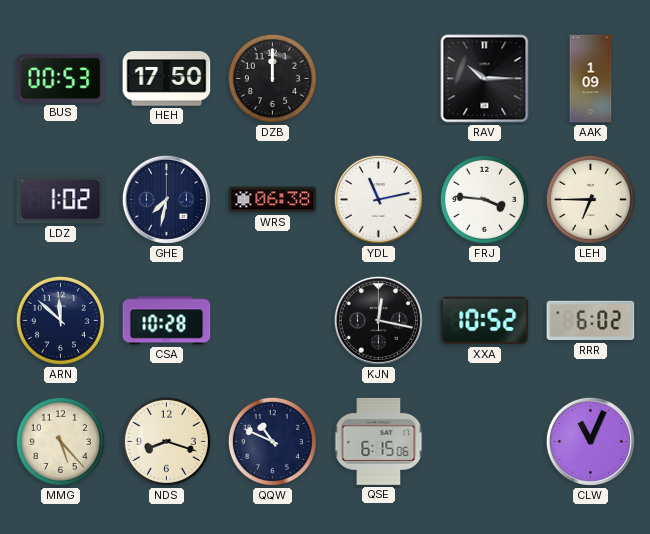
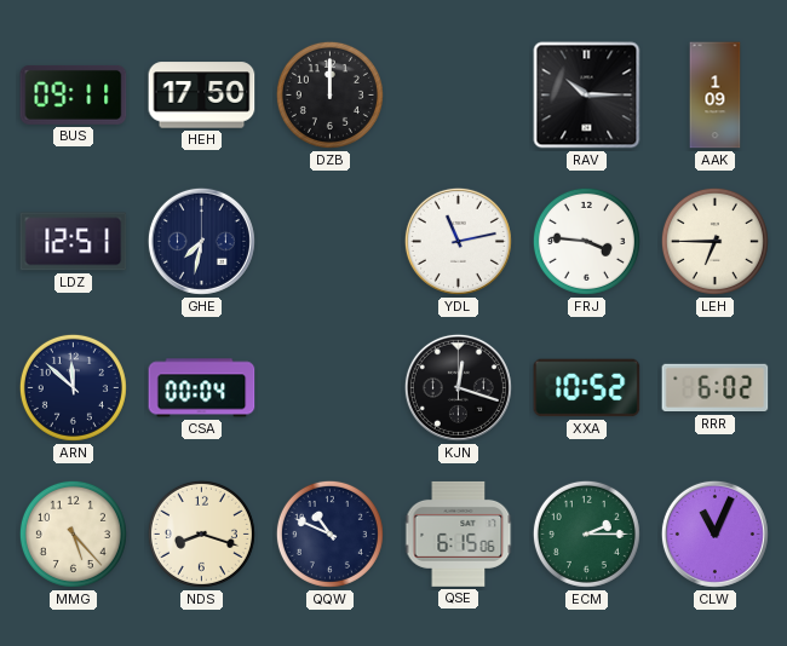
BUS: 00:53 -> 09:11
LDZ: 1:02 -> 12:51
WRS: 06:38 -> none
CSA: 10:28 -> 00:04
KJN: 12:17 -> 12:18
ECM: none -> 2:15
